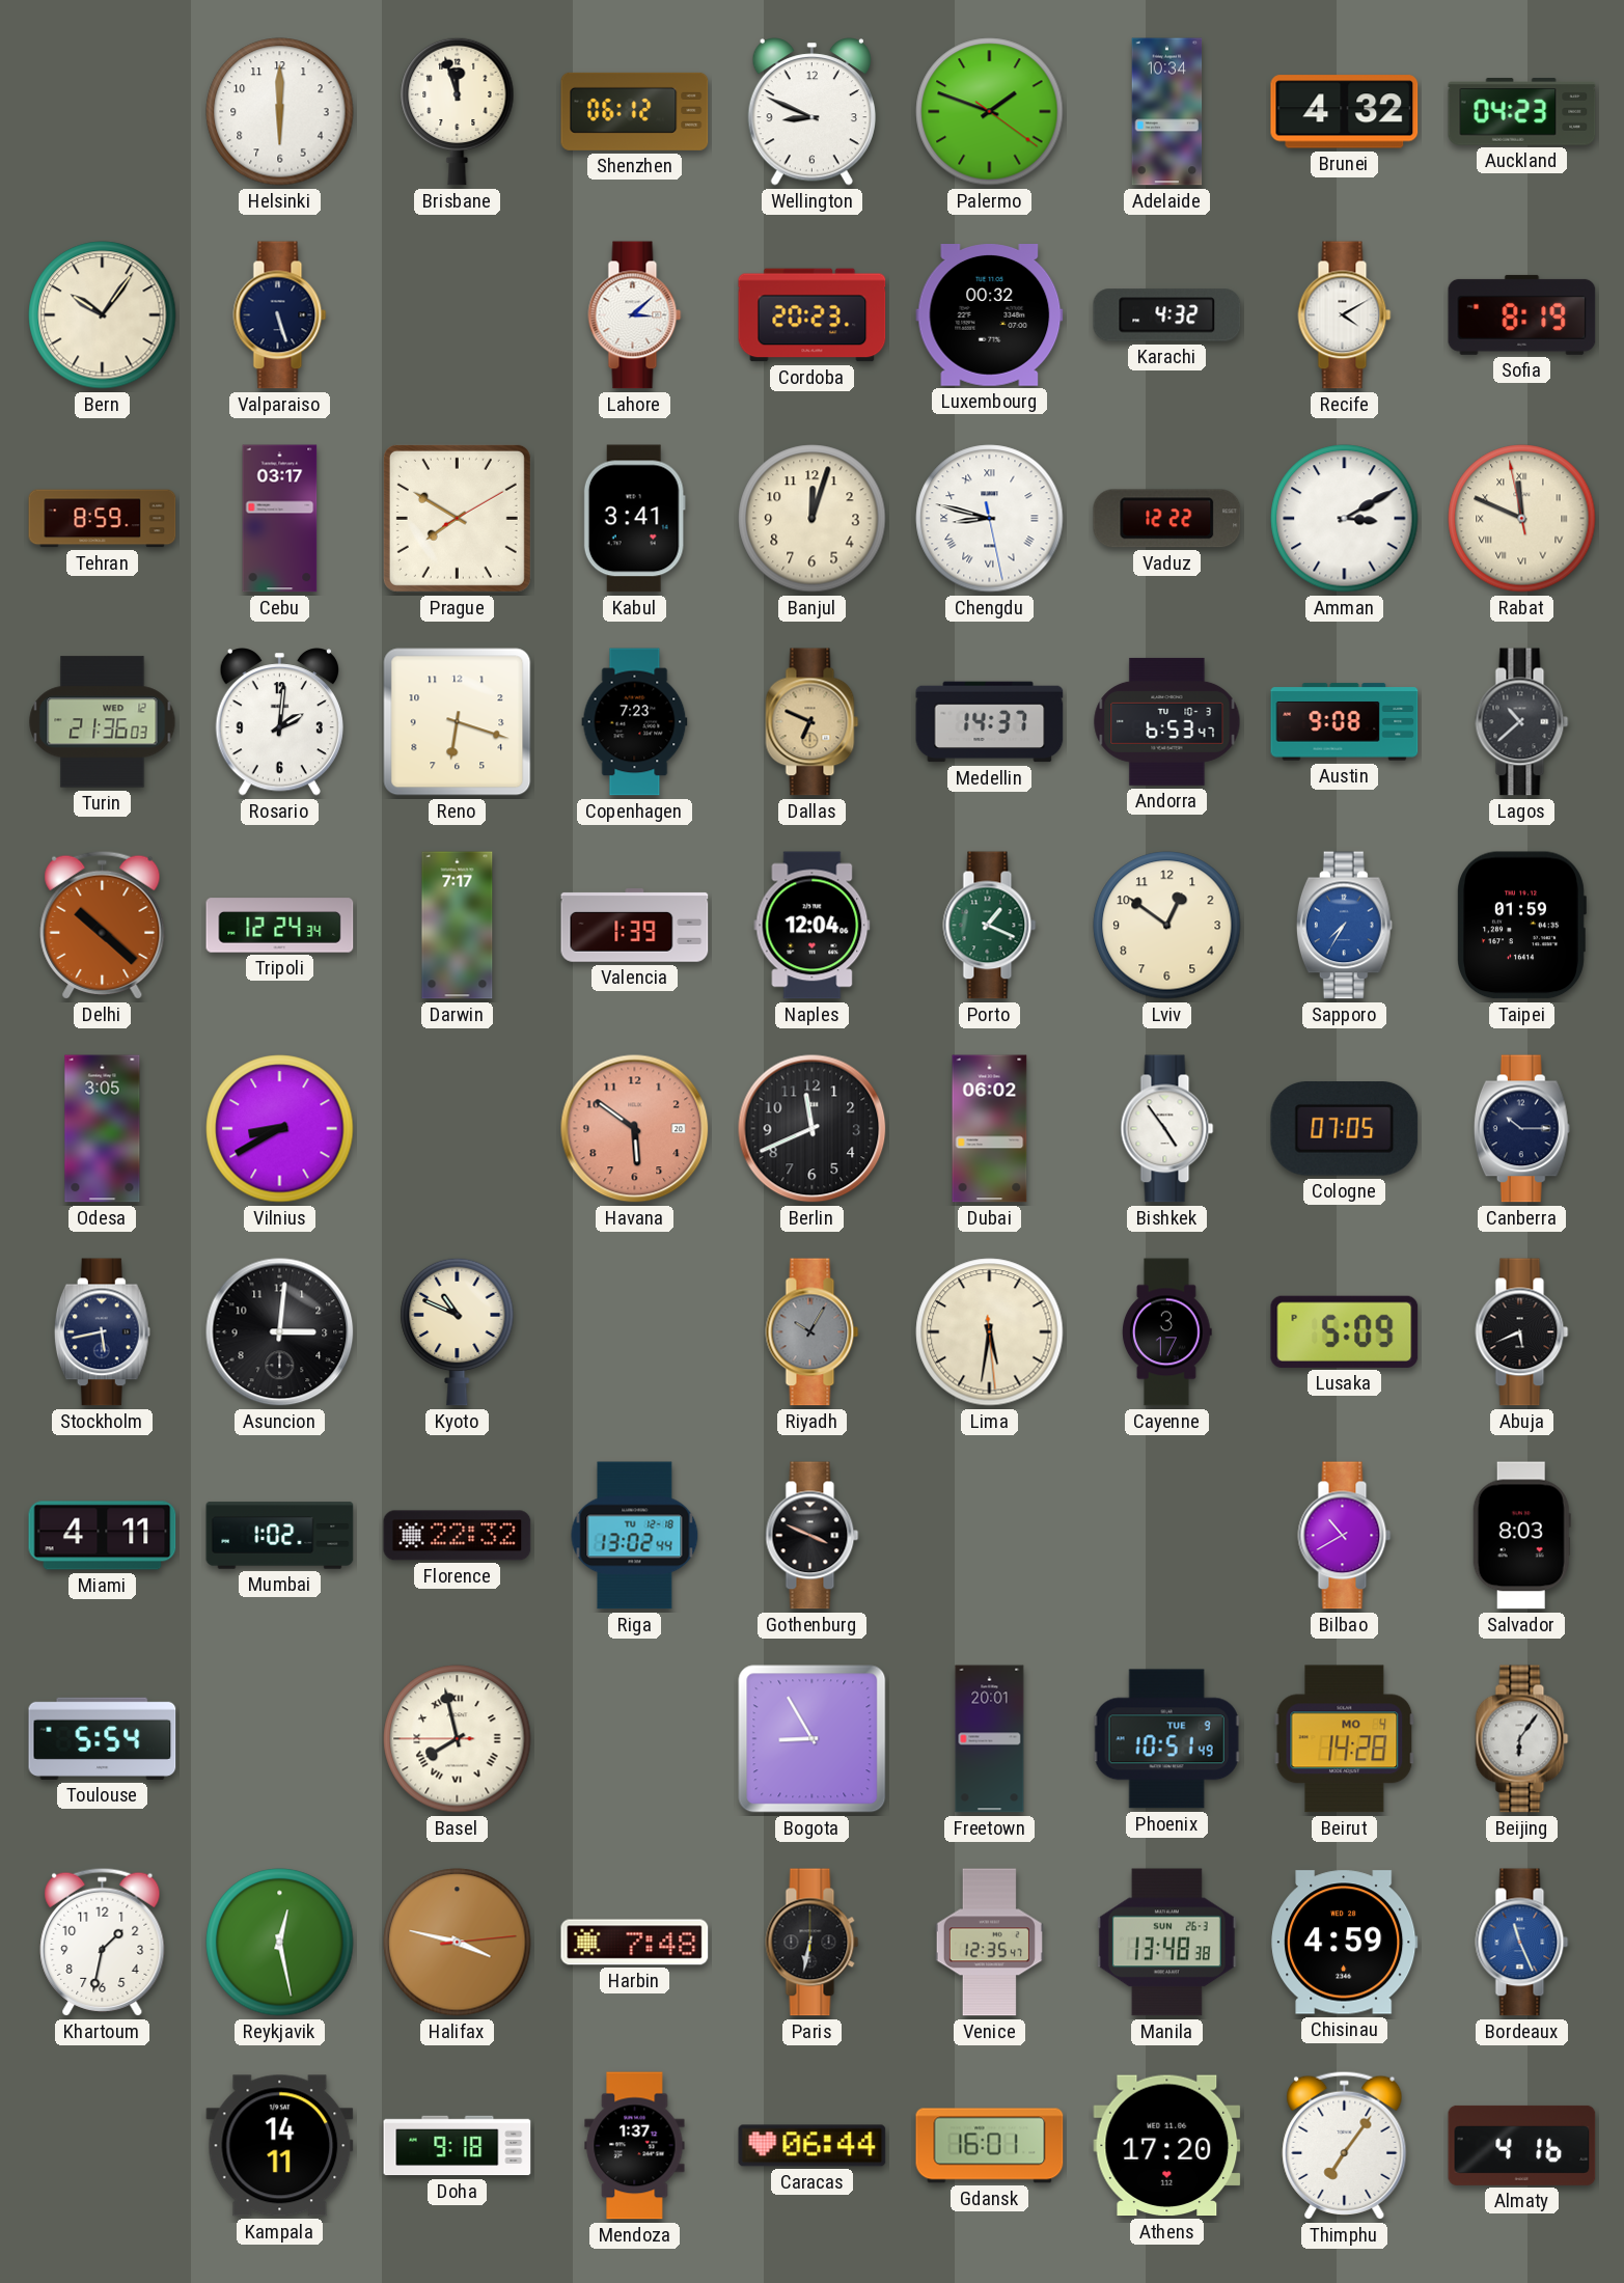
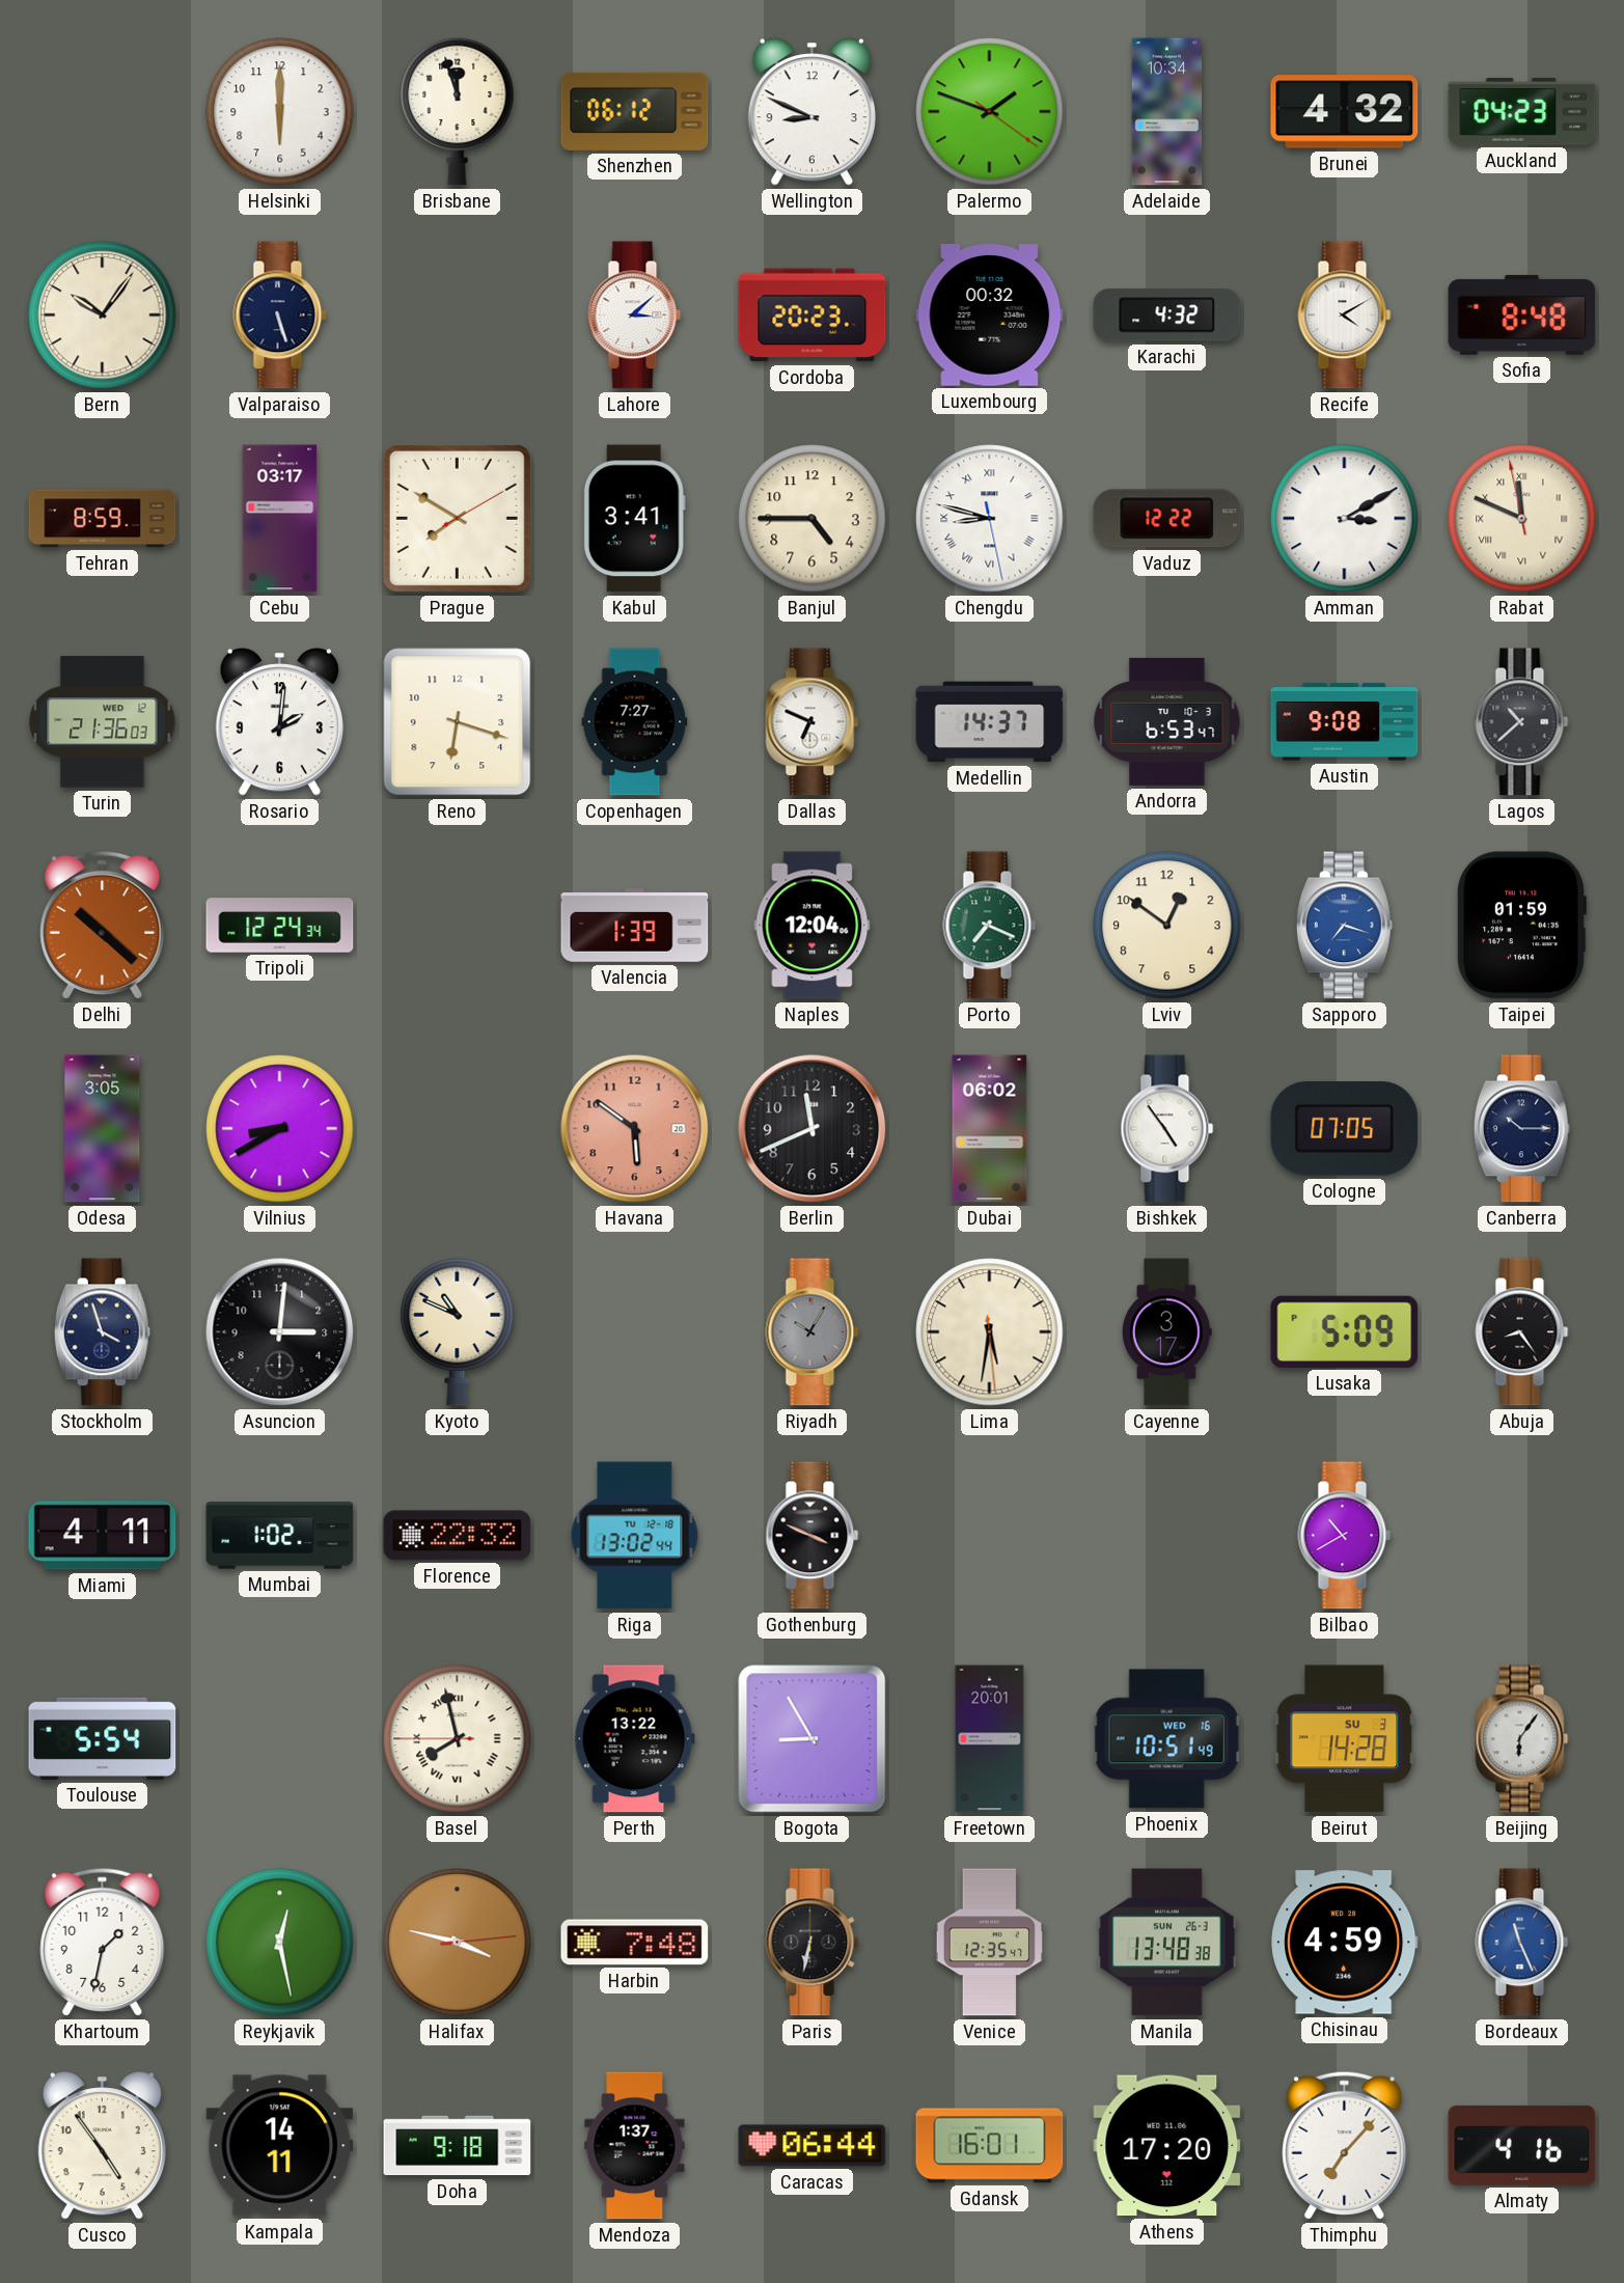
Sofia: 8:19 -> 8:48
Banjul: 12:03 -> 4:45
Copenhagen: 7:23 -> 7:27
Dallas dial: champagne -> white
Darwin: 7:17 -> none
Porto: 1:19 -> 7:19
Sapporo: 7:35 -> 7:18
Stockholm: 5:43 -> 3:57
Abuja: 5:41 -> 8:24
Salvador: 8:03 -> none
Perth: none -> 13:22
Phoenix date: TUE 9 -> WED 16
Beirut date: MO 4 -> SU 3
Cusco: none -> 4:54
Thimphu: 7:06 -> 7:07
